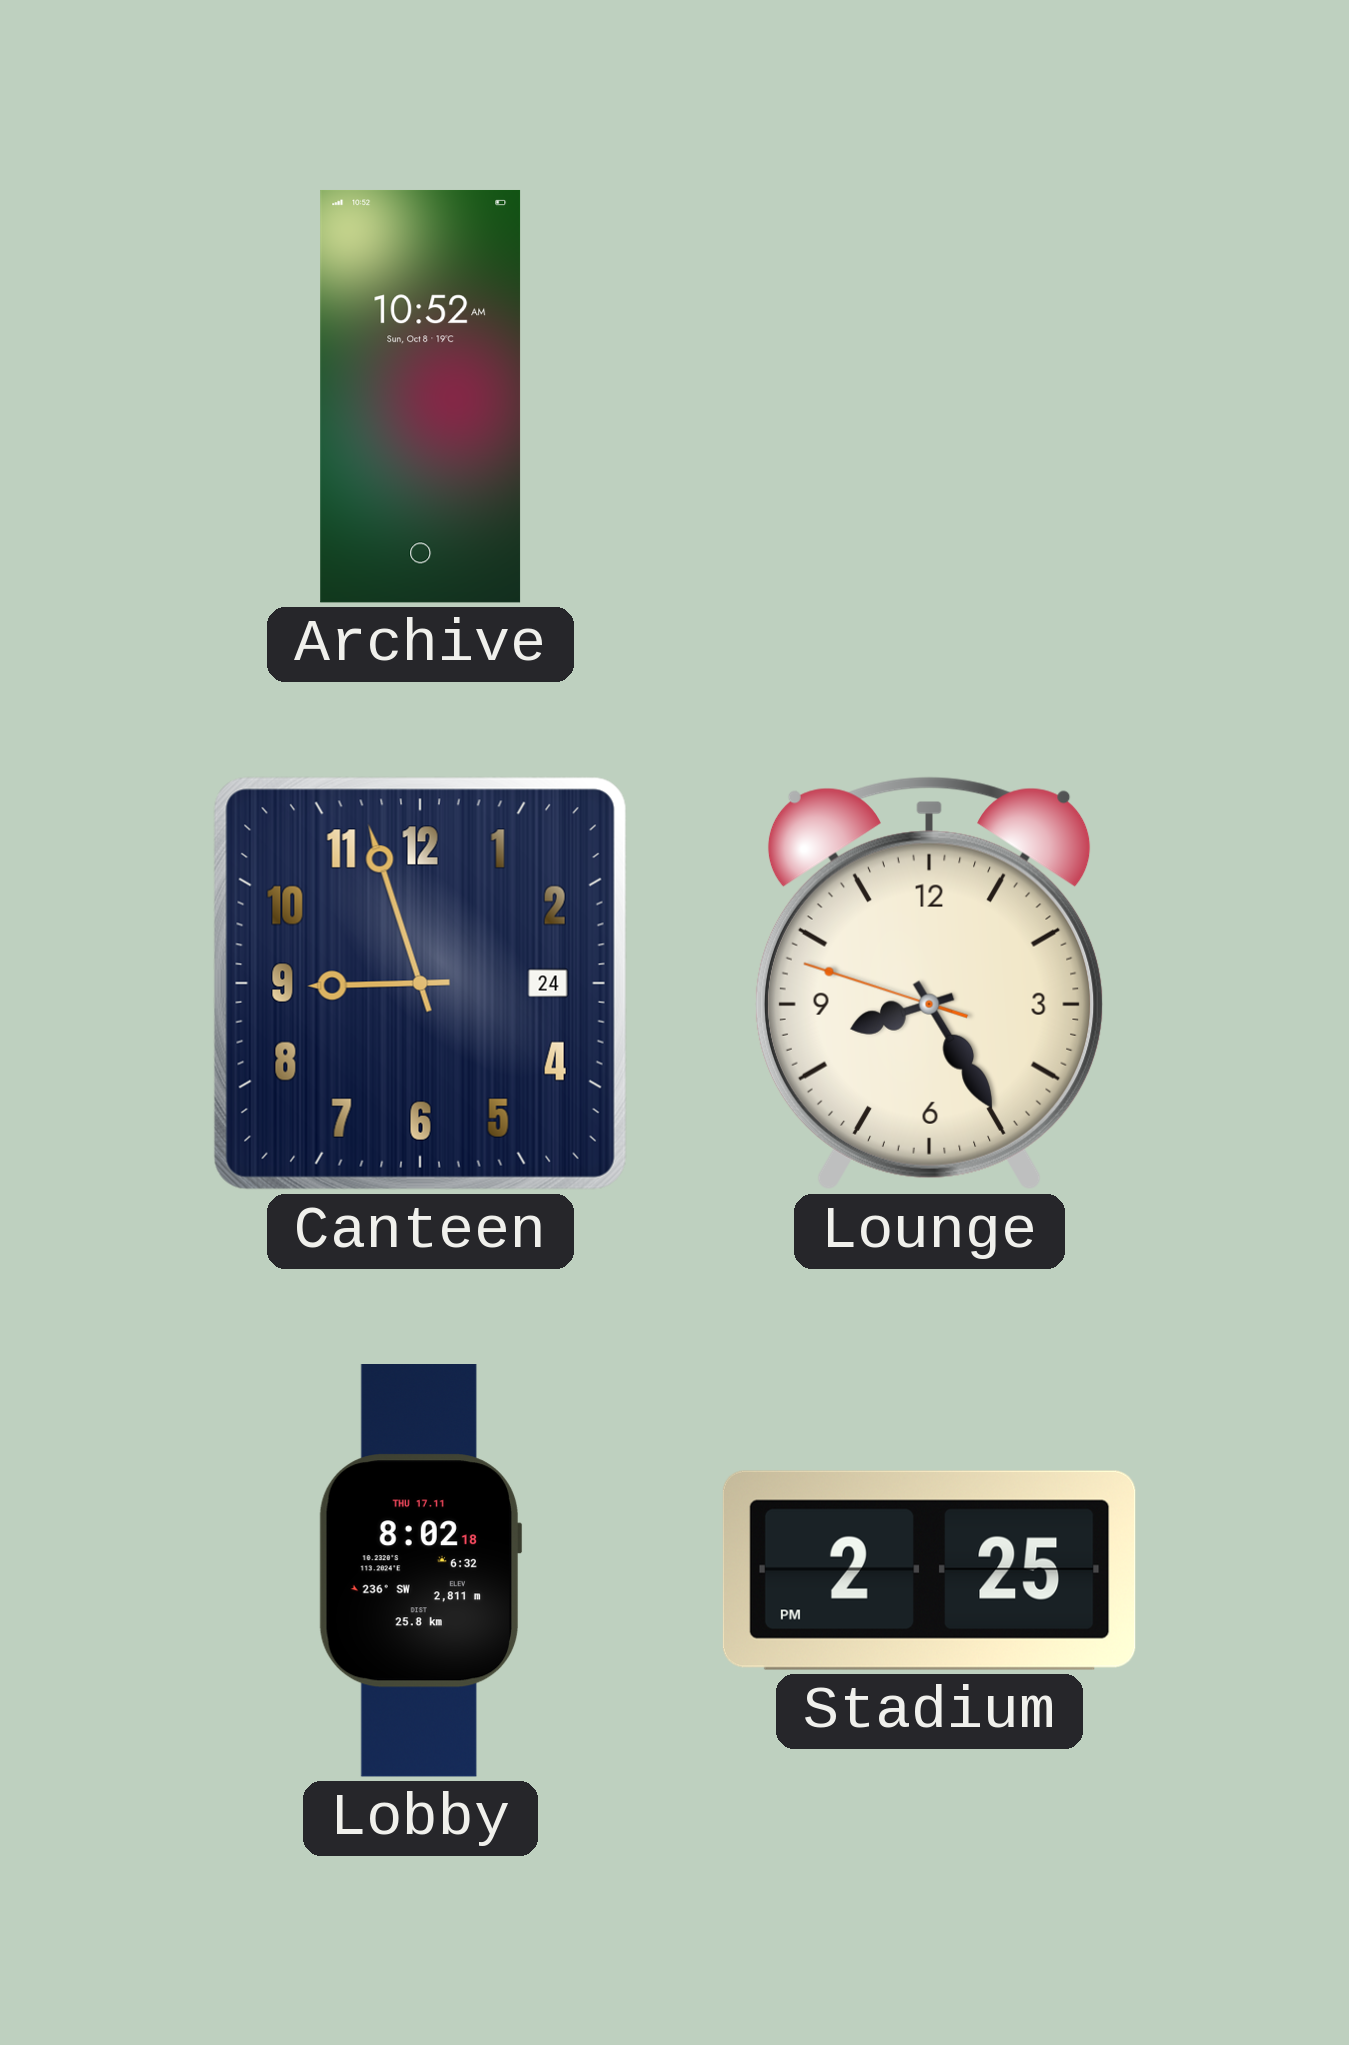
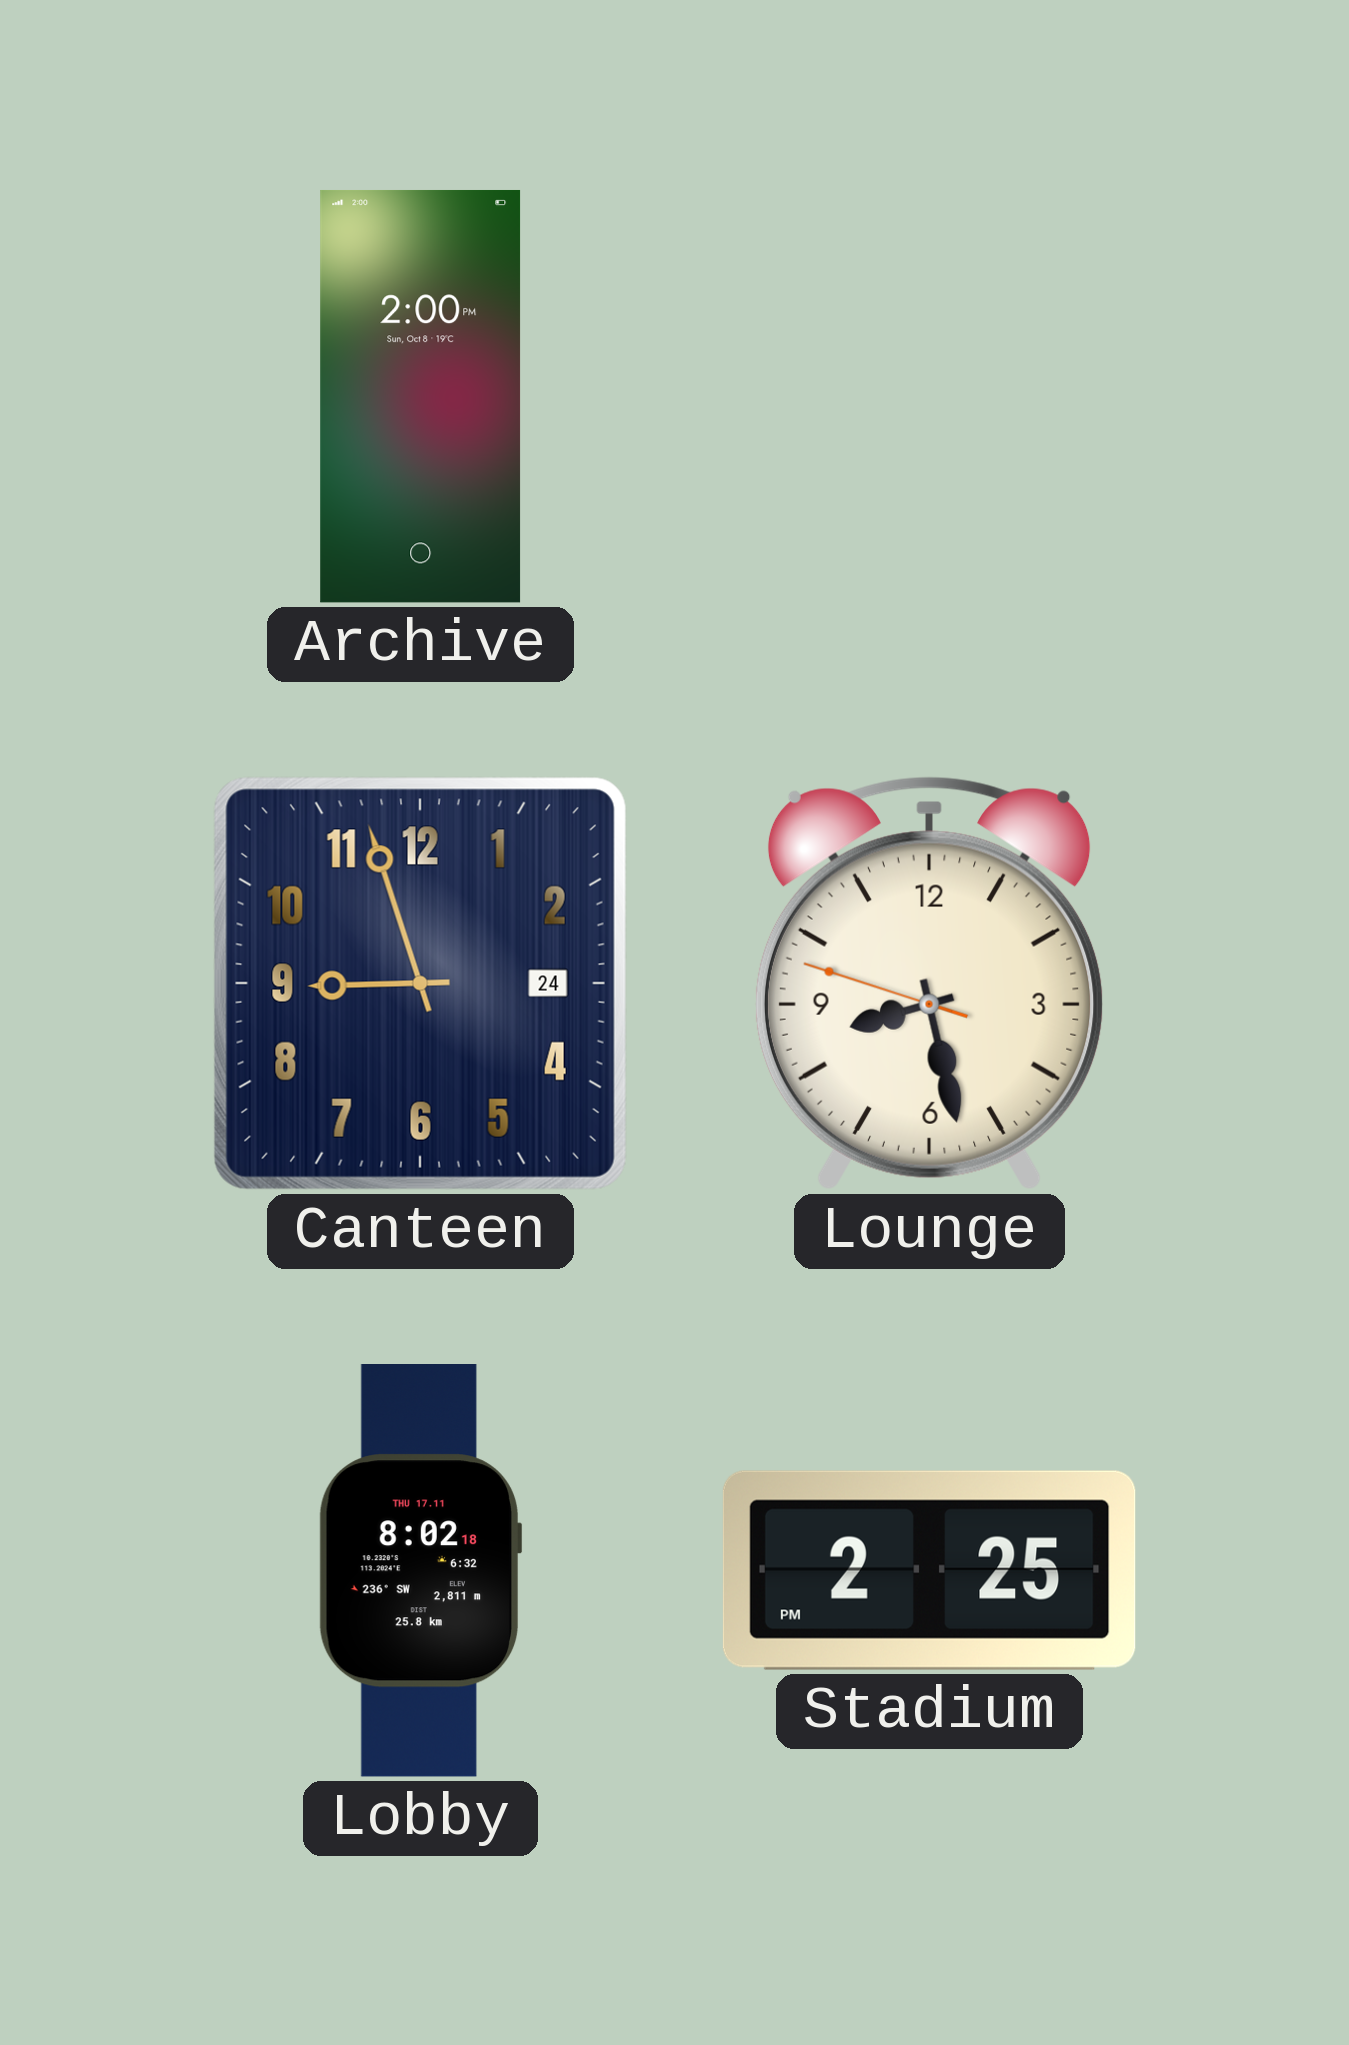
Archive: 10:52 -> 2:00
Lounge: 8:24 -> 8:27
